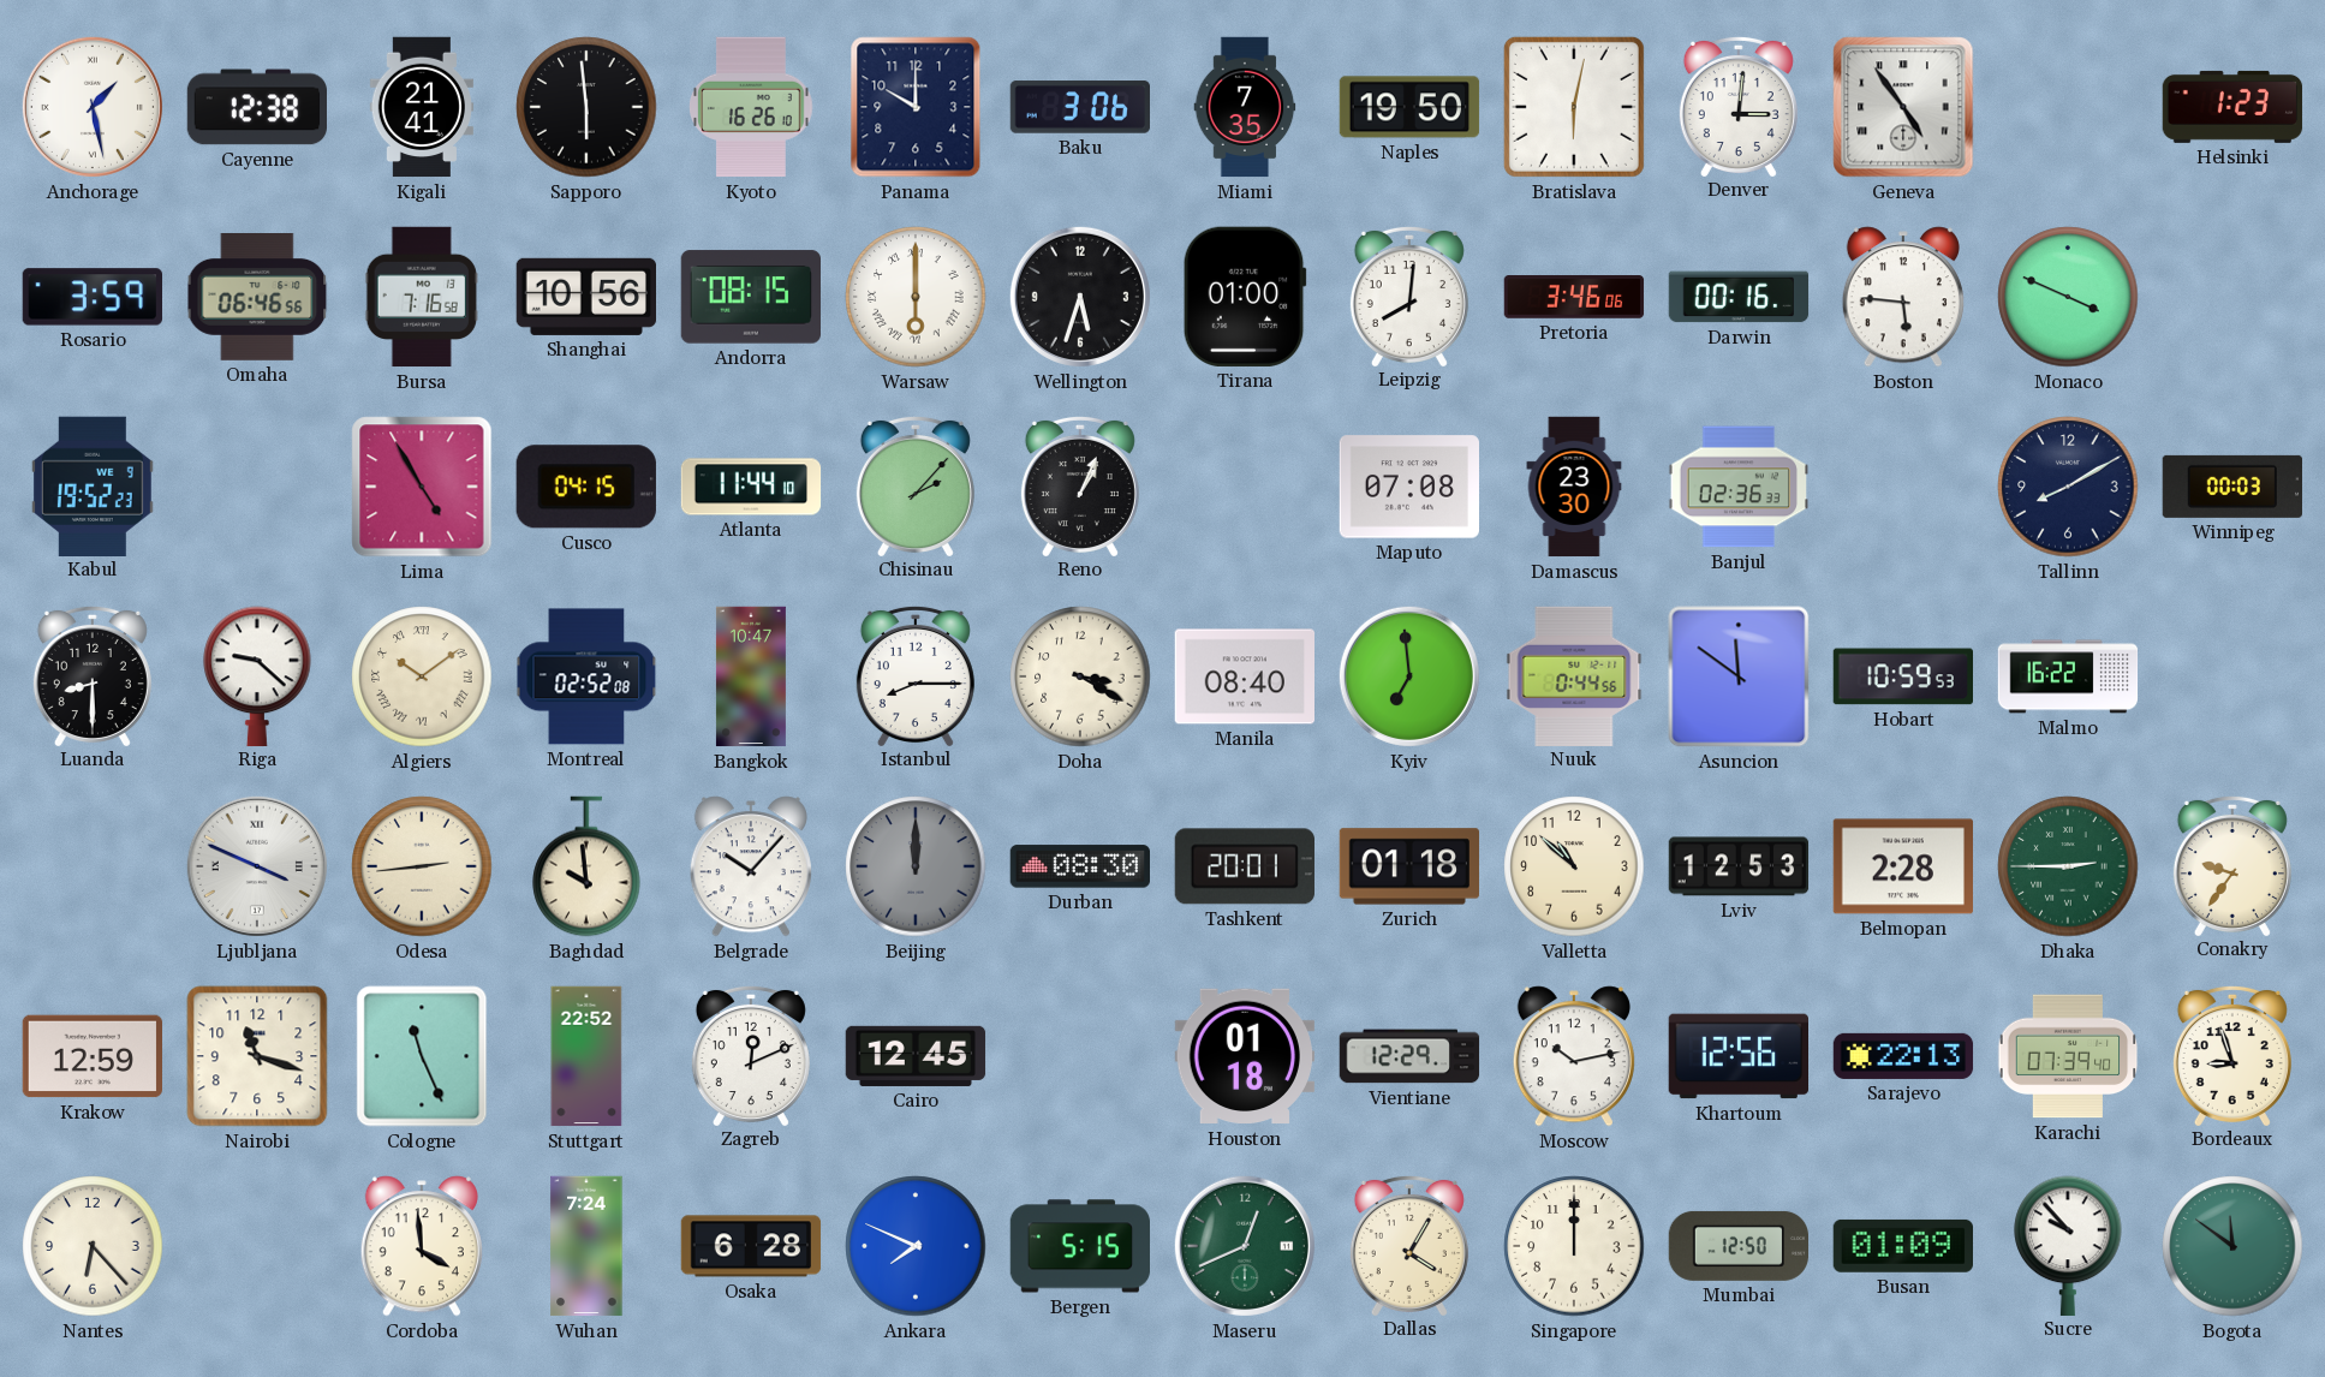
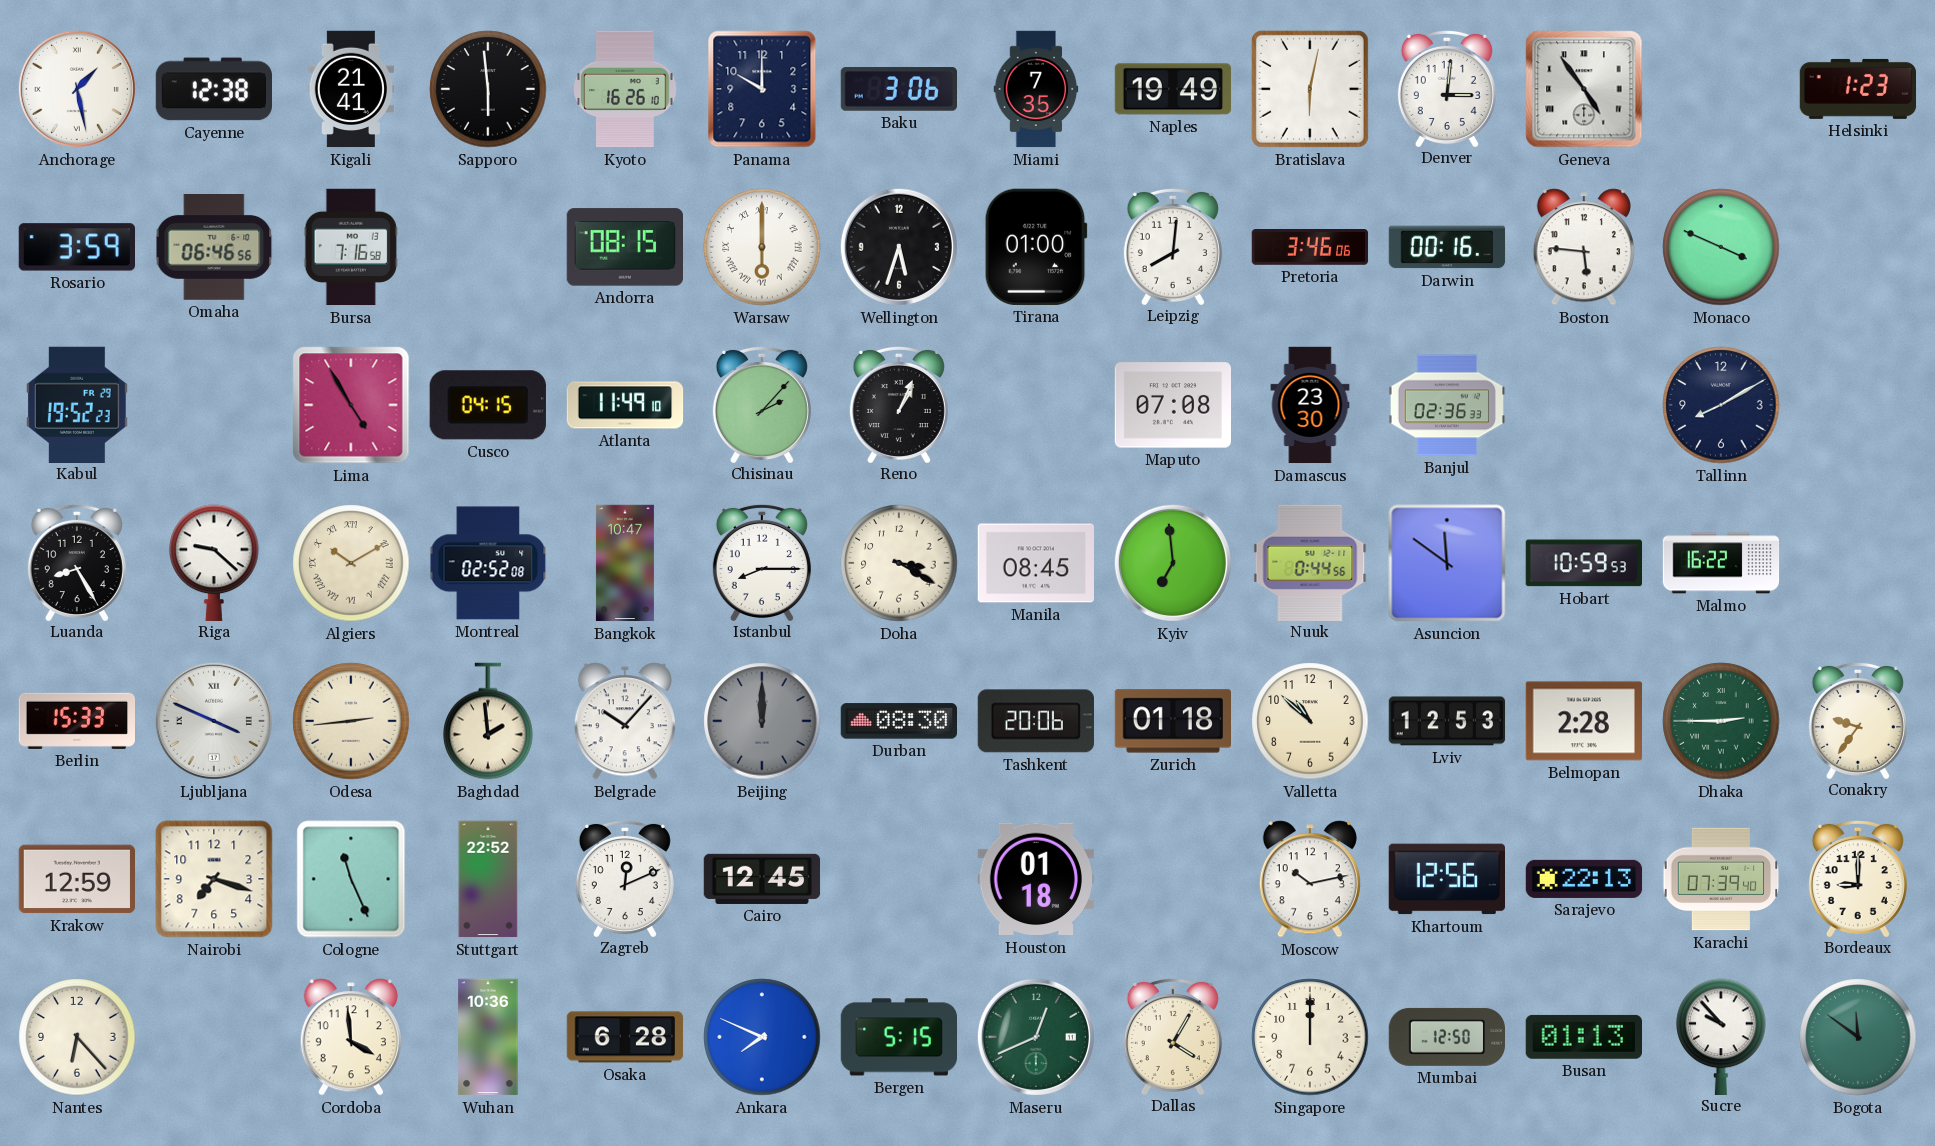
Naples: 19:50 -> 19:49
Shanghai: 10:56 -> none
Kabul date: WE 9 -> FR 29
Atlanta: 11:44 -> 11:49
Winnipeg: 00:03 -> none
Luanda: 8:30 -> 8:25
Algiers: 10:09 -> 10:10
Manila: 08:40 -> 08:45
Berlin: none -> 15:33
Baghdad: 9:59 -> 1:59
Tashkent: 20:01 -> 20:06
Nairobi: 11:18 -> 7:18
Vientiane: 12:29 -> none
Bordeaux: 8:57 -> 9:00
Wuhan: 7:24 -> 10:36
Busan: 01:09 -> 01:13
